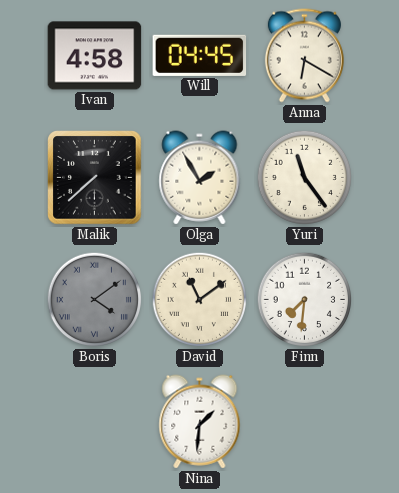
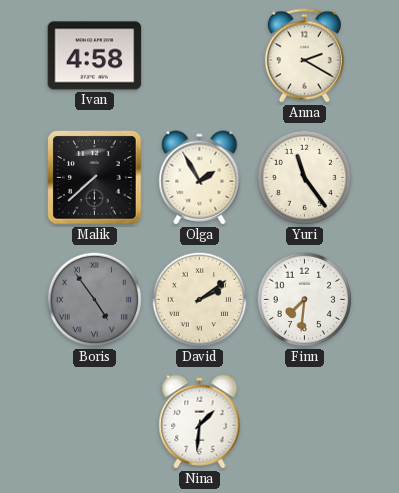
Will: 04:45 -> none
Anna: 6:20 -> 2:20
Boris: 4:09 -> 4:54
David: 11:09 -> 2:09
